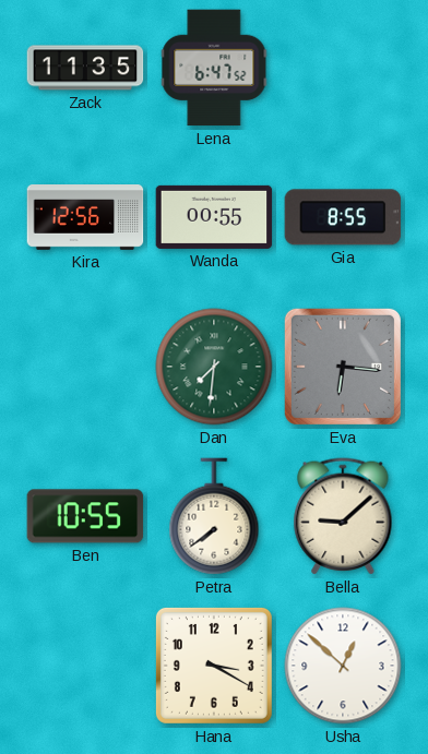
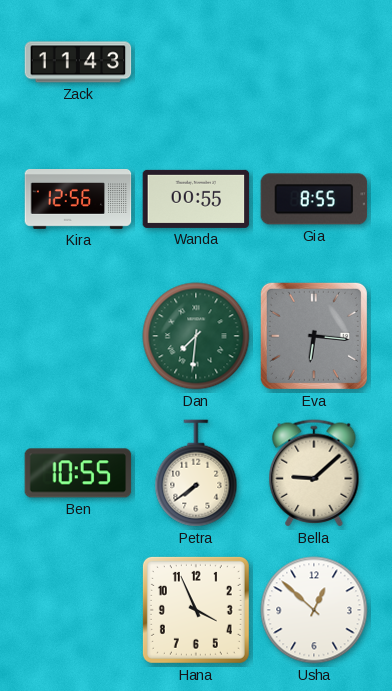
Zack: 11:35 -> 11:43
Lena: 6:47 -> none
Hana: 3:20 -> 3:56
